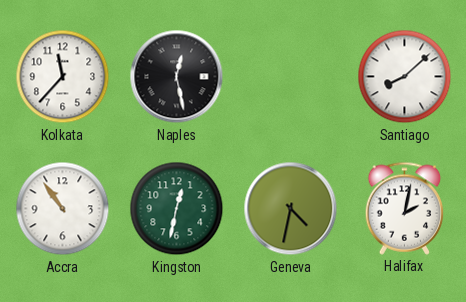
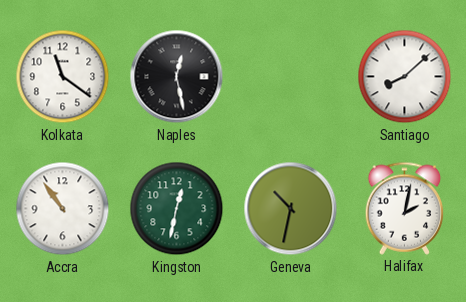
Kolkata: 11:37 -> 11:21
Geneva: 4:32 -> 10:32
